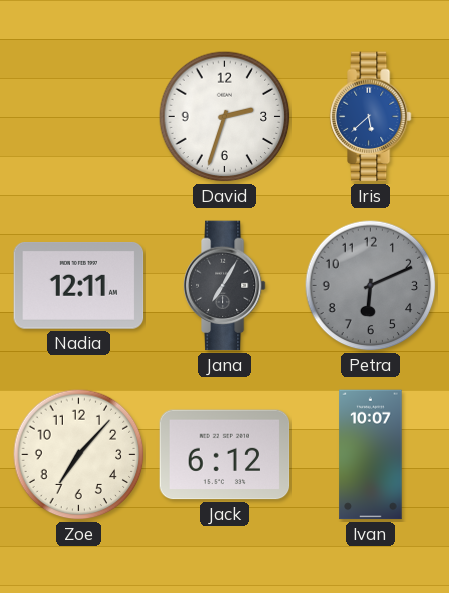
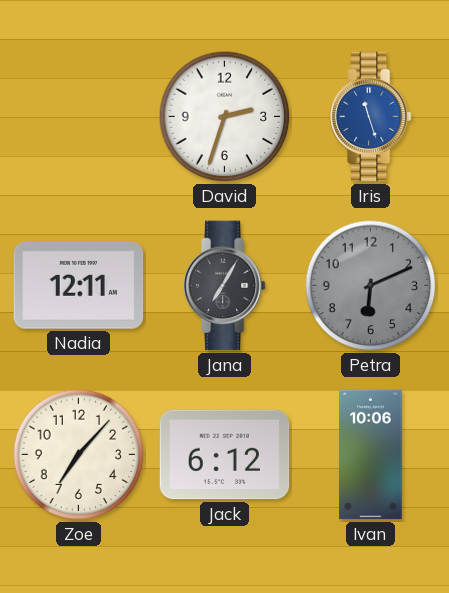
Iris: 5:38 -> 11:27
Ivan: 10:07 -> 10:06
